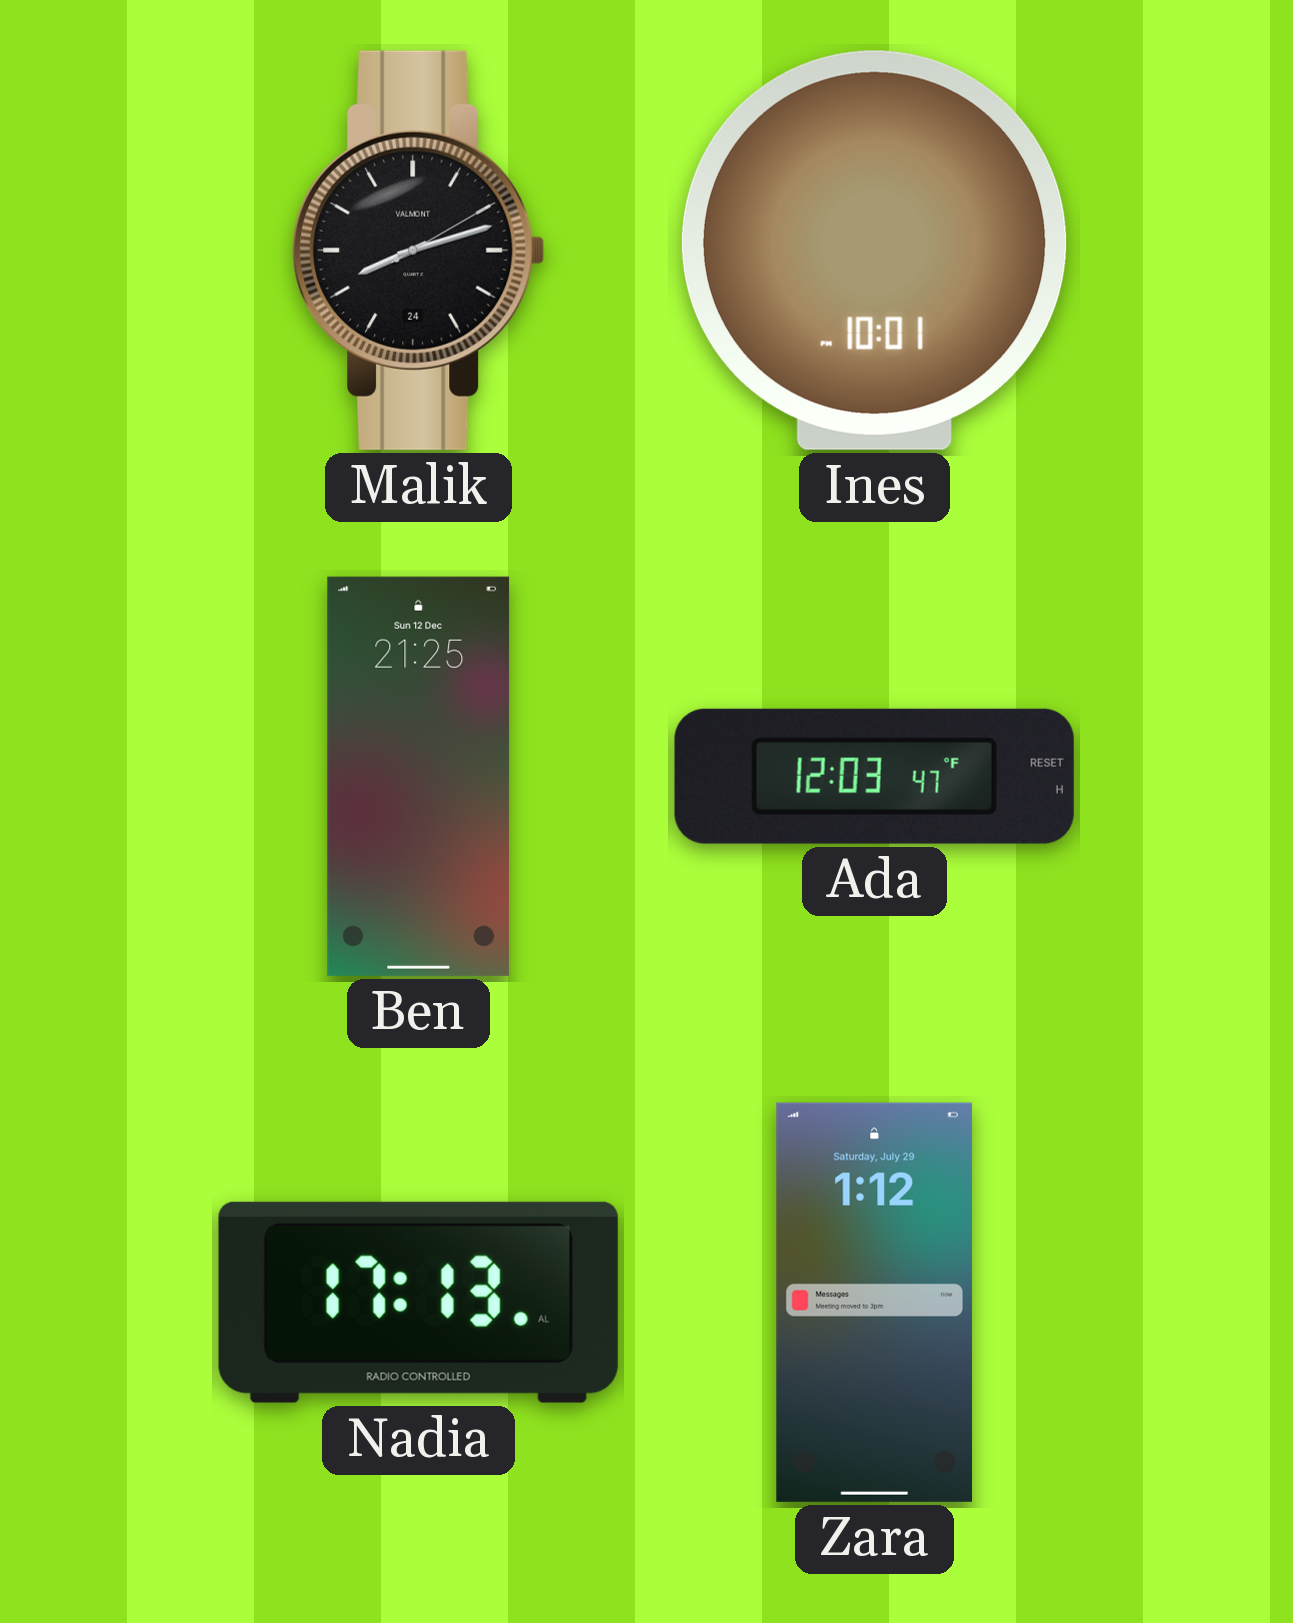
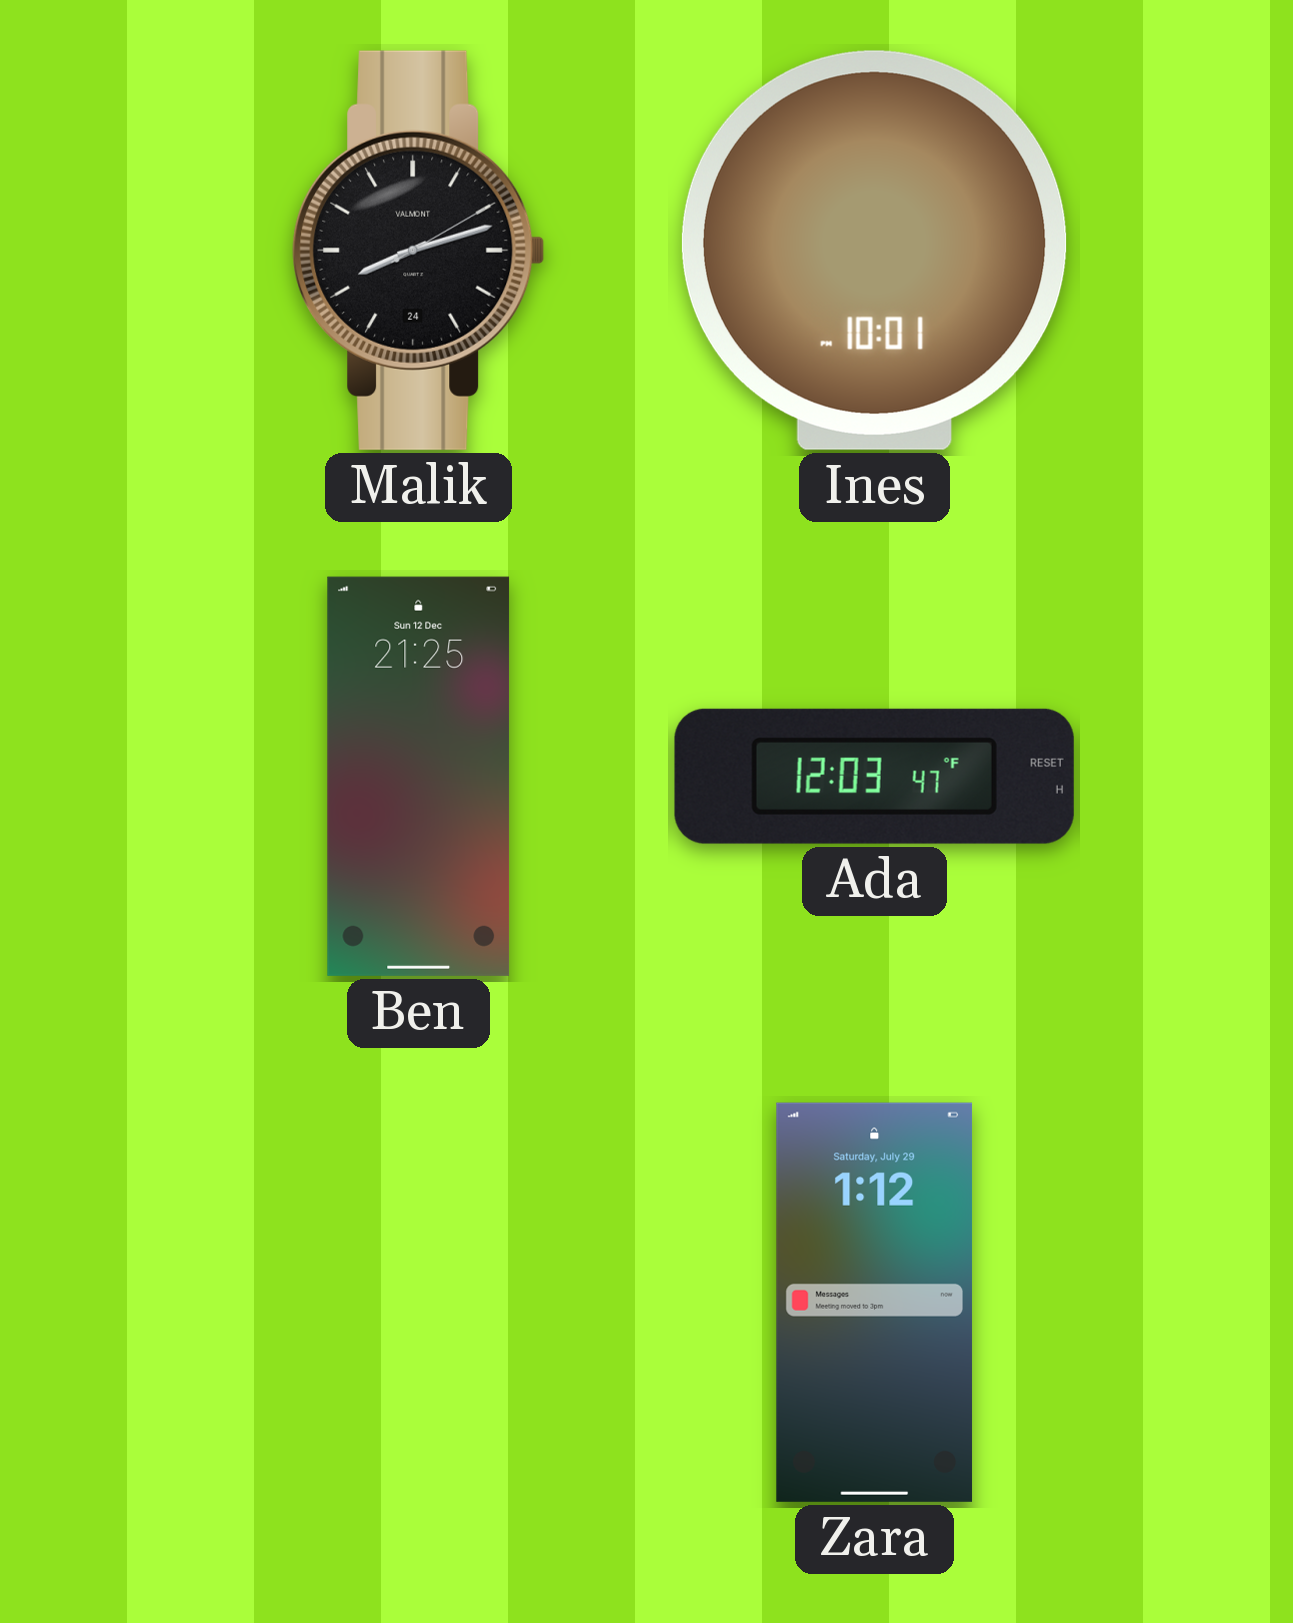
Nadia: 17:13 -> none
